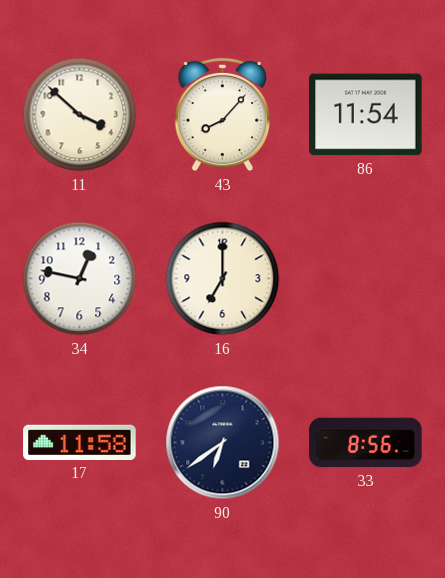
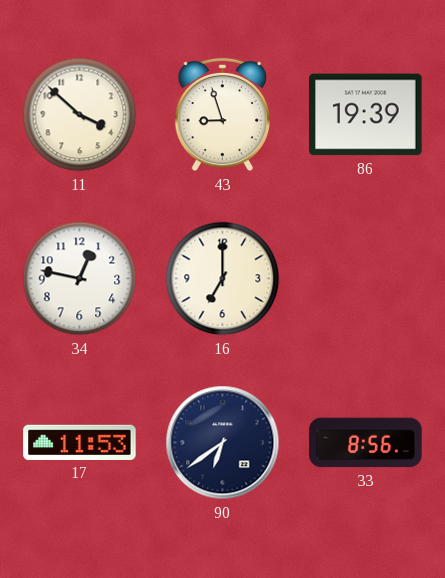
43: 8:07 -> 8:57
86: 11:54 -> 19:39
17: 11:58 -> 11:53
